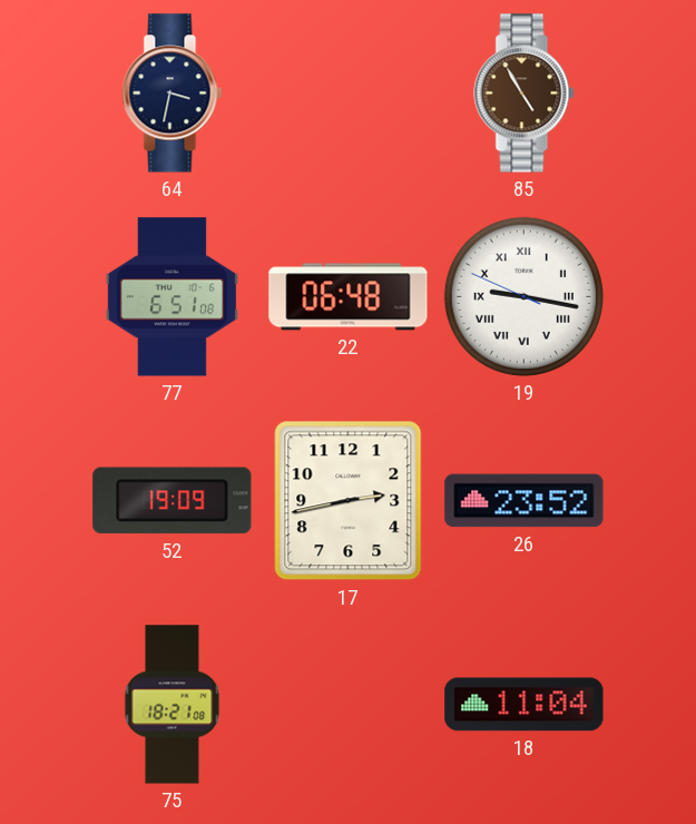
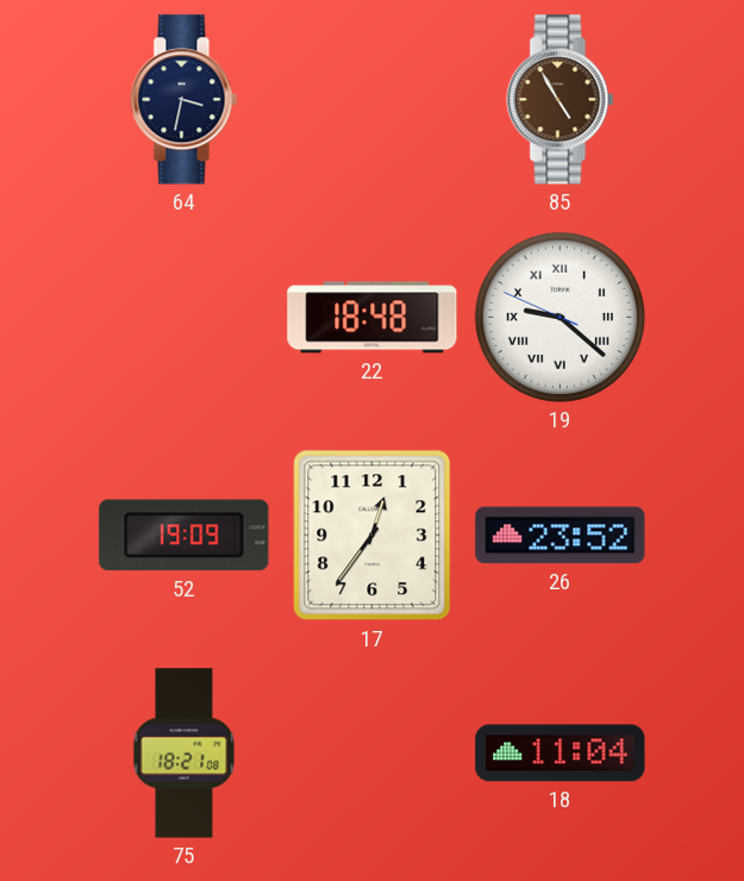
77: 6:51 -> none
22: 06:48 -> 18:48
19: 9:16 -> 9:21
17: 2:43 -> 12:36
